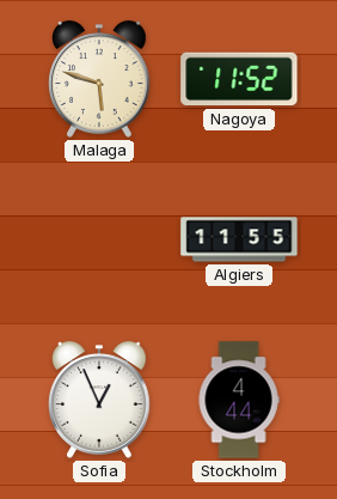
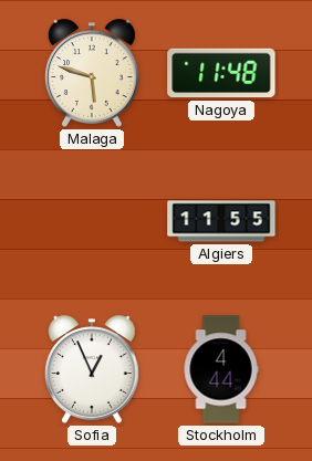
Nagoya: 11:52 -> 11:48
